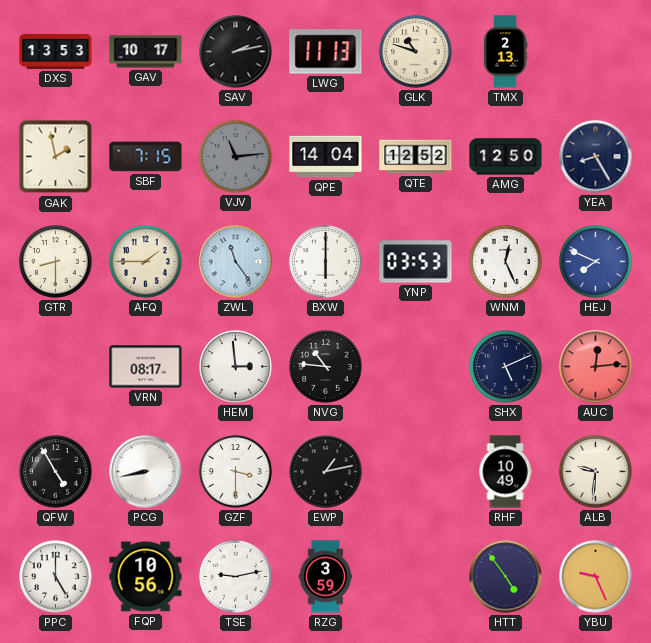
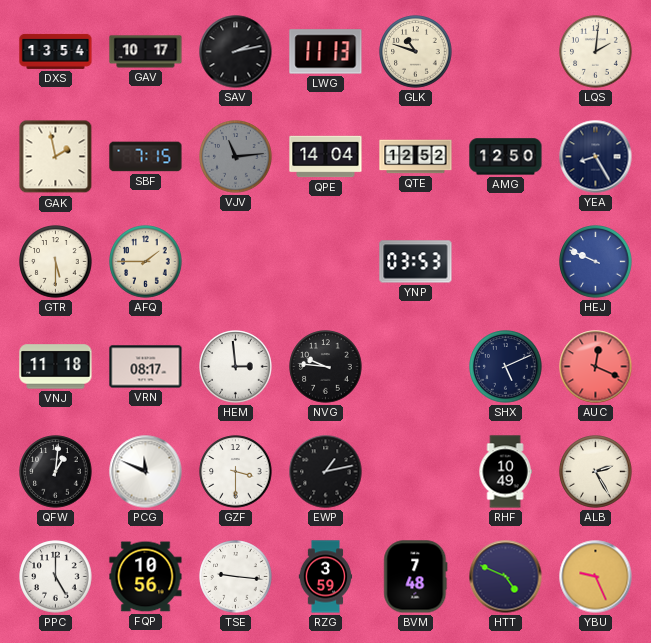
DXS: 13:53 -> 13:54
TMX: 2:13 -> none
LQS: none -> 2:01
GTR: 8:30 -> 5:30
ZWL: 11:24 -> none
BXW: 6:00 -> none
WNM: 12:26 -> none
HEJ: 7:49 -> 9:49
VNJ: none -> 11:18
NVG: 10:46 -> 9:46
AUC: 12:14 -> 12:19
QFW: 4:55 -> 1:01
PCG: 8:43 -> 11:49
ALB: 9:31 -> 2:25
TSE: 9:13 -> 9:16
BVM: none -> 7:48
HTT: 4:54 -> 4:49
